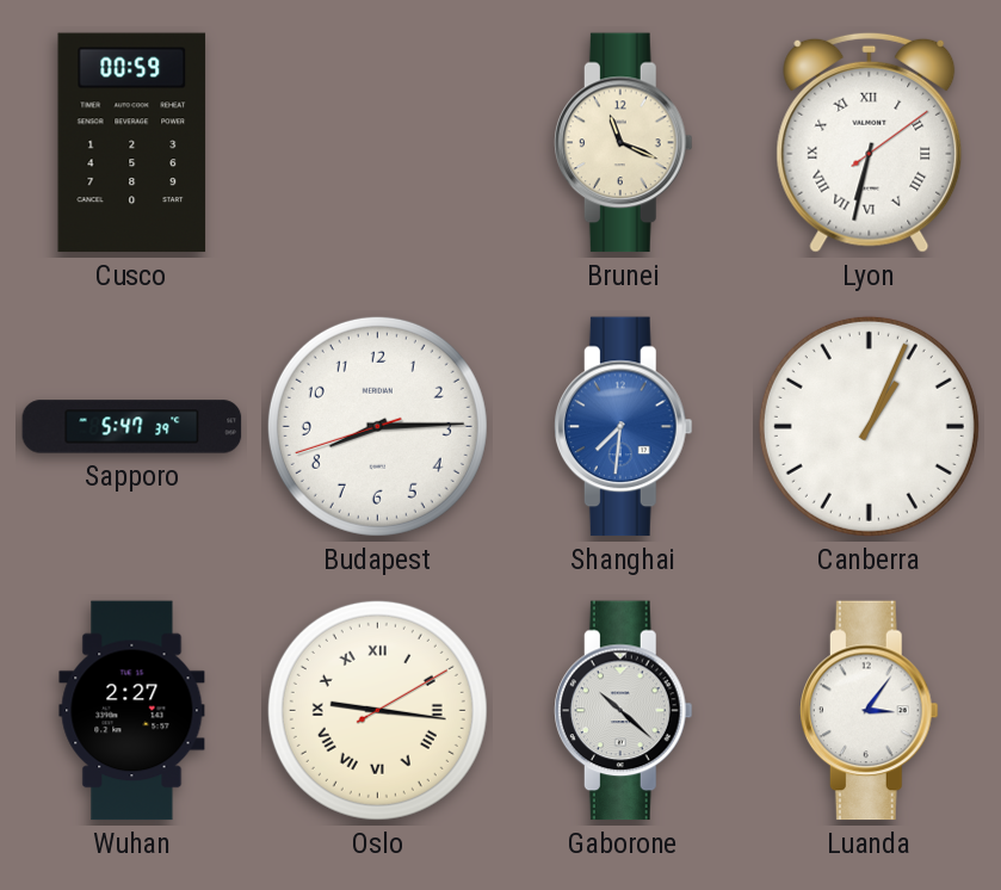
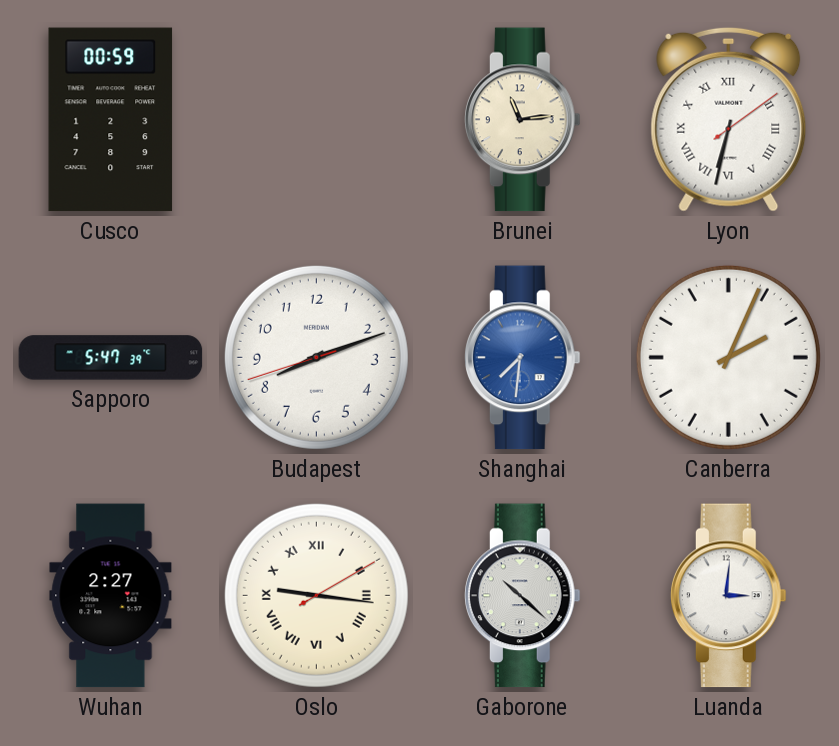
Brunei: 11:19 -> 11:14
Budapest: 8:14 -> 8:11
Canberra: 1:04 -> 2:04
Luanda: 3:06 -> 3:01
